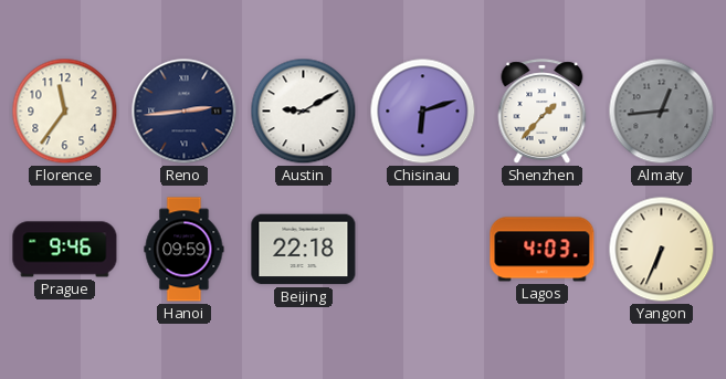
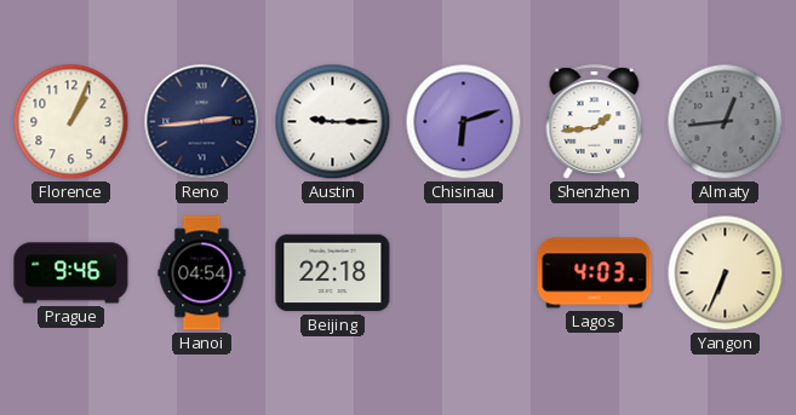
Florence: 11:36 -> 1:04
Austin: 9:10 -> 9:15
Shenzhen: 1:37 -> 1:44
Hanoi: 09:59 -> 04:54
